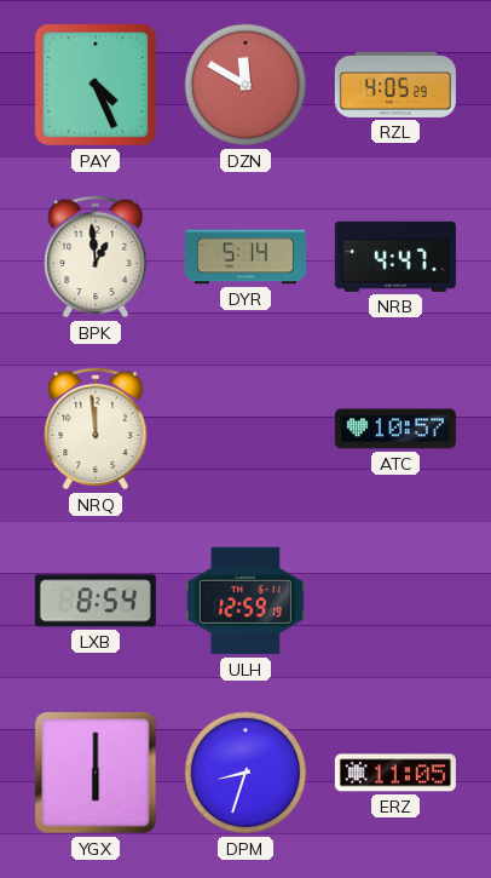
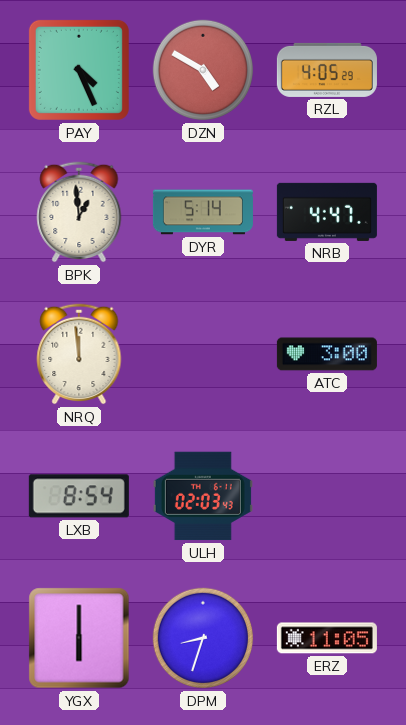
DZN: 11:50 -> 4:50
ATC: 10:57 -> 3:00
ULH: 12:59 -> 02:03
